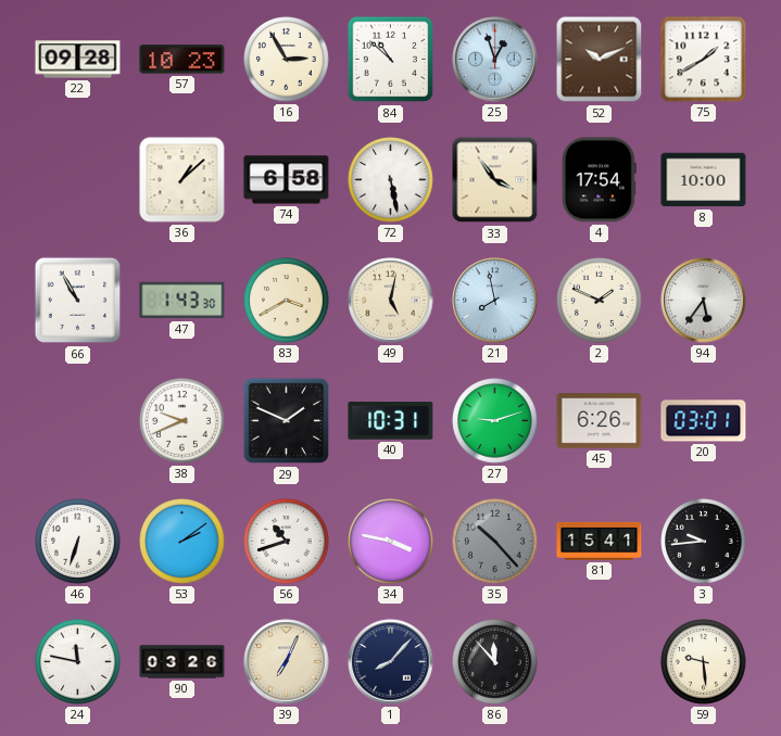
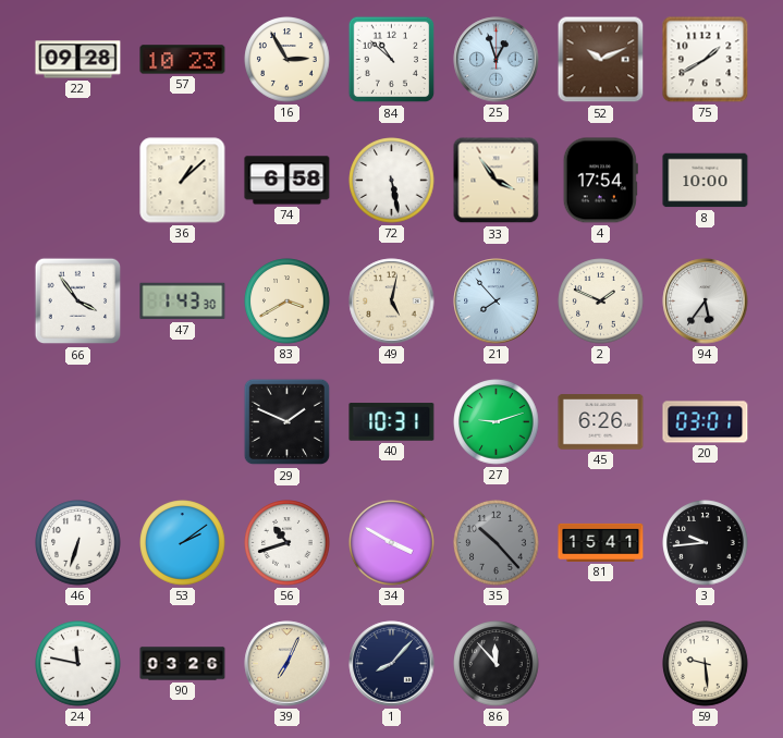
66: 10:55 -> 3:54
21: 7:58 -> 7:53
38: 9:41 -> none
34: 3:47 -> 3:50
